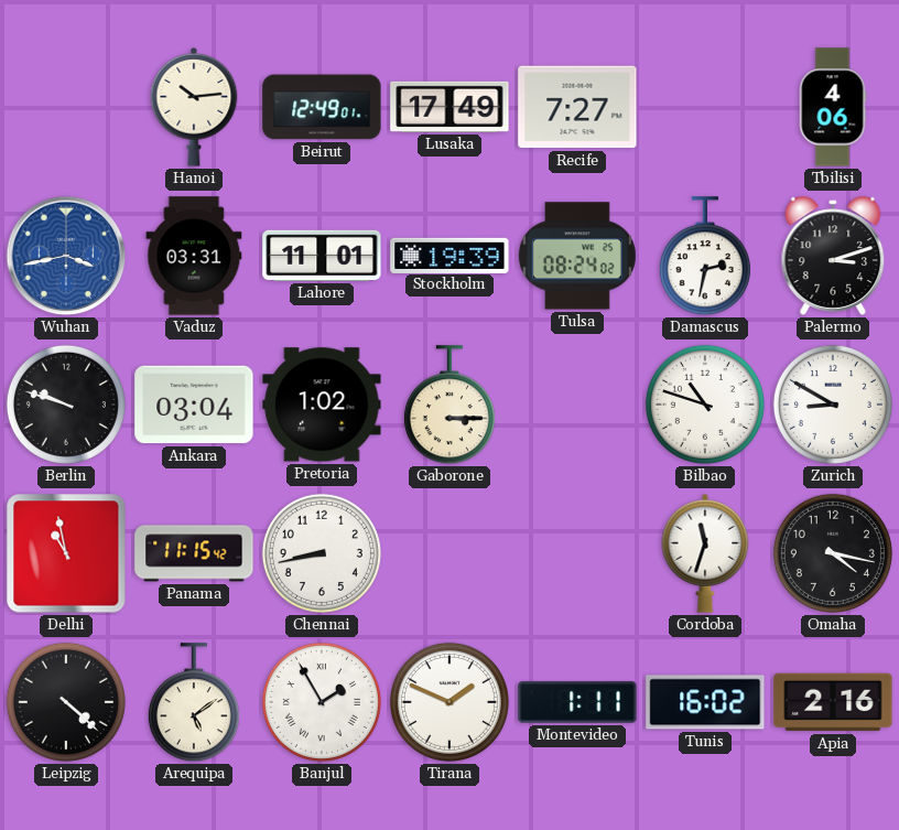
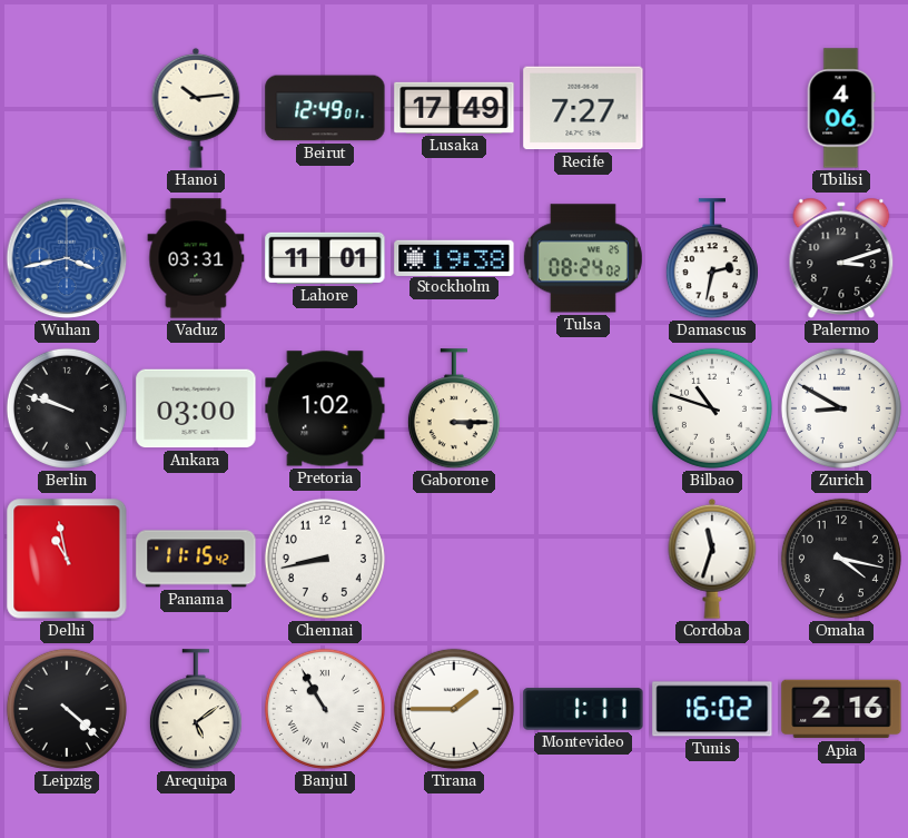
Stockholm: 19:39 -> 19:38
Ankara: 03:04 -> 03:00
Banjul: 1:55 -> 10:55
Tirana: 1:49 -> 1:45
